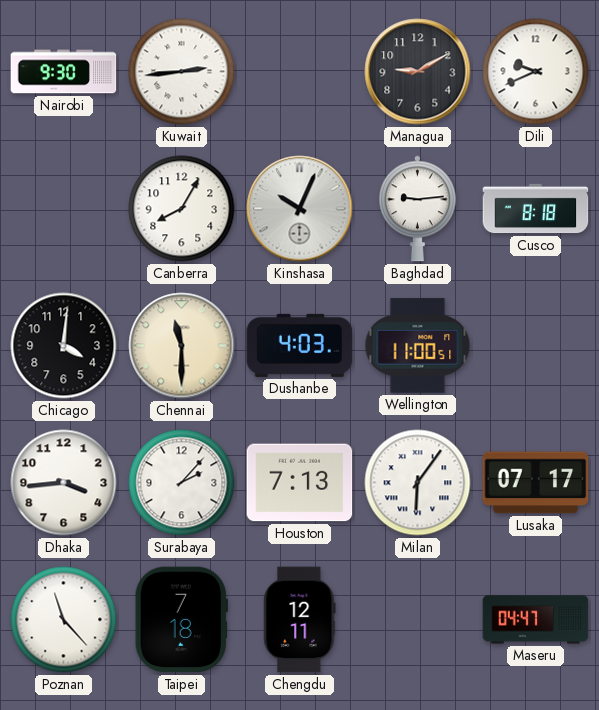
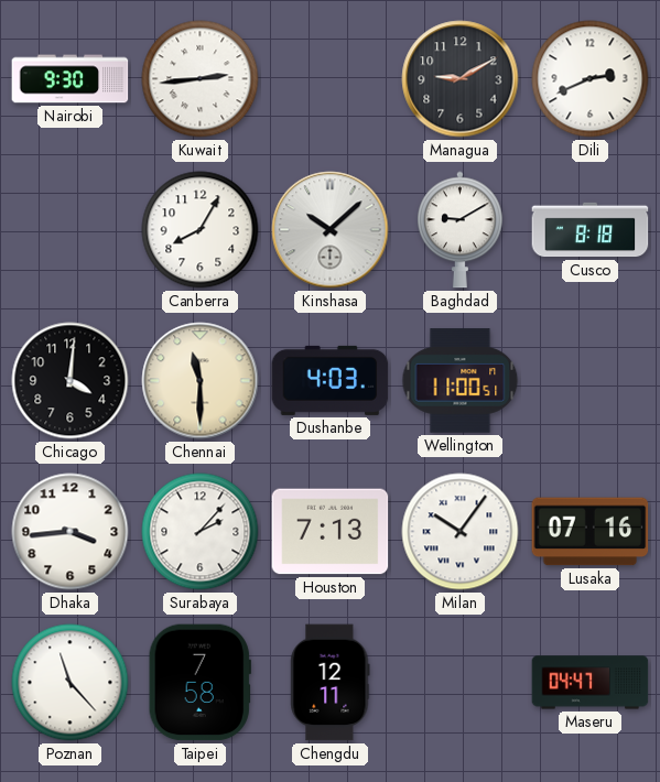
Dili: 9:41 -> 2:41
Kinshasa: 10:04 -> 10:08
Baghdad: 9:14 -> 9:10
Milan: 6:06 -> 10:06
Lusaka: 07:17 -> 07:16
Taipei: 7:18 -> 7:58
